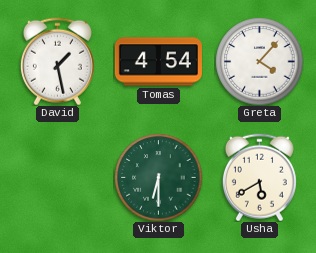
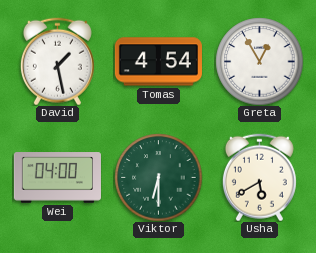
Greta: 4:07 -> 12:55
Wei: none -> 04:00
